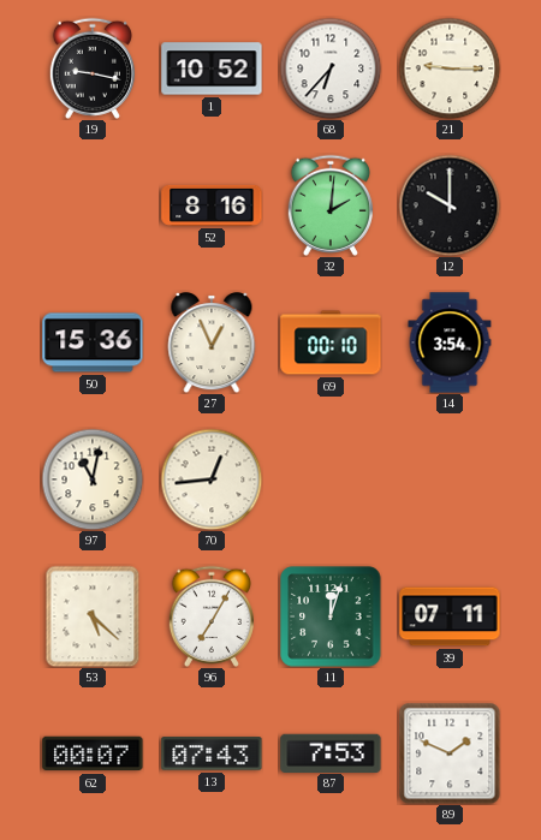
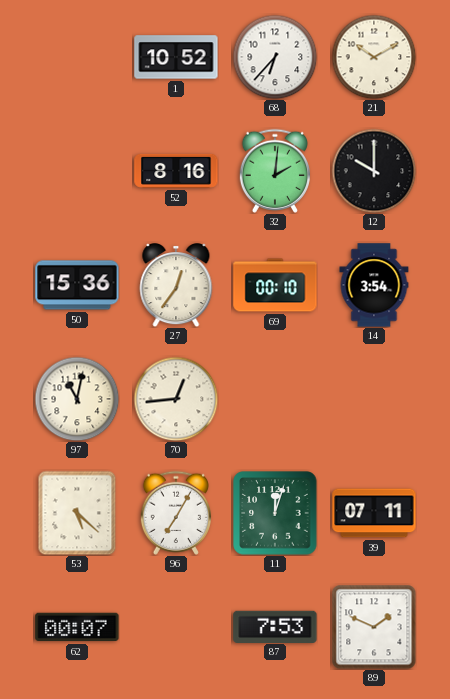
19: 9:17 -> none
21: 9:15 -> 10:10
27: 12:56 -> 12:36
13: 07:43 -> none
